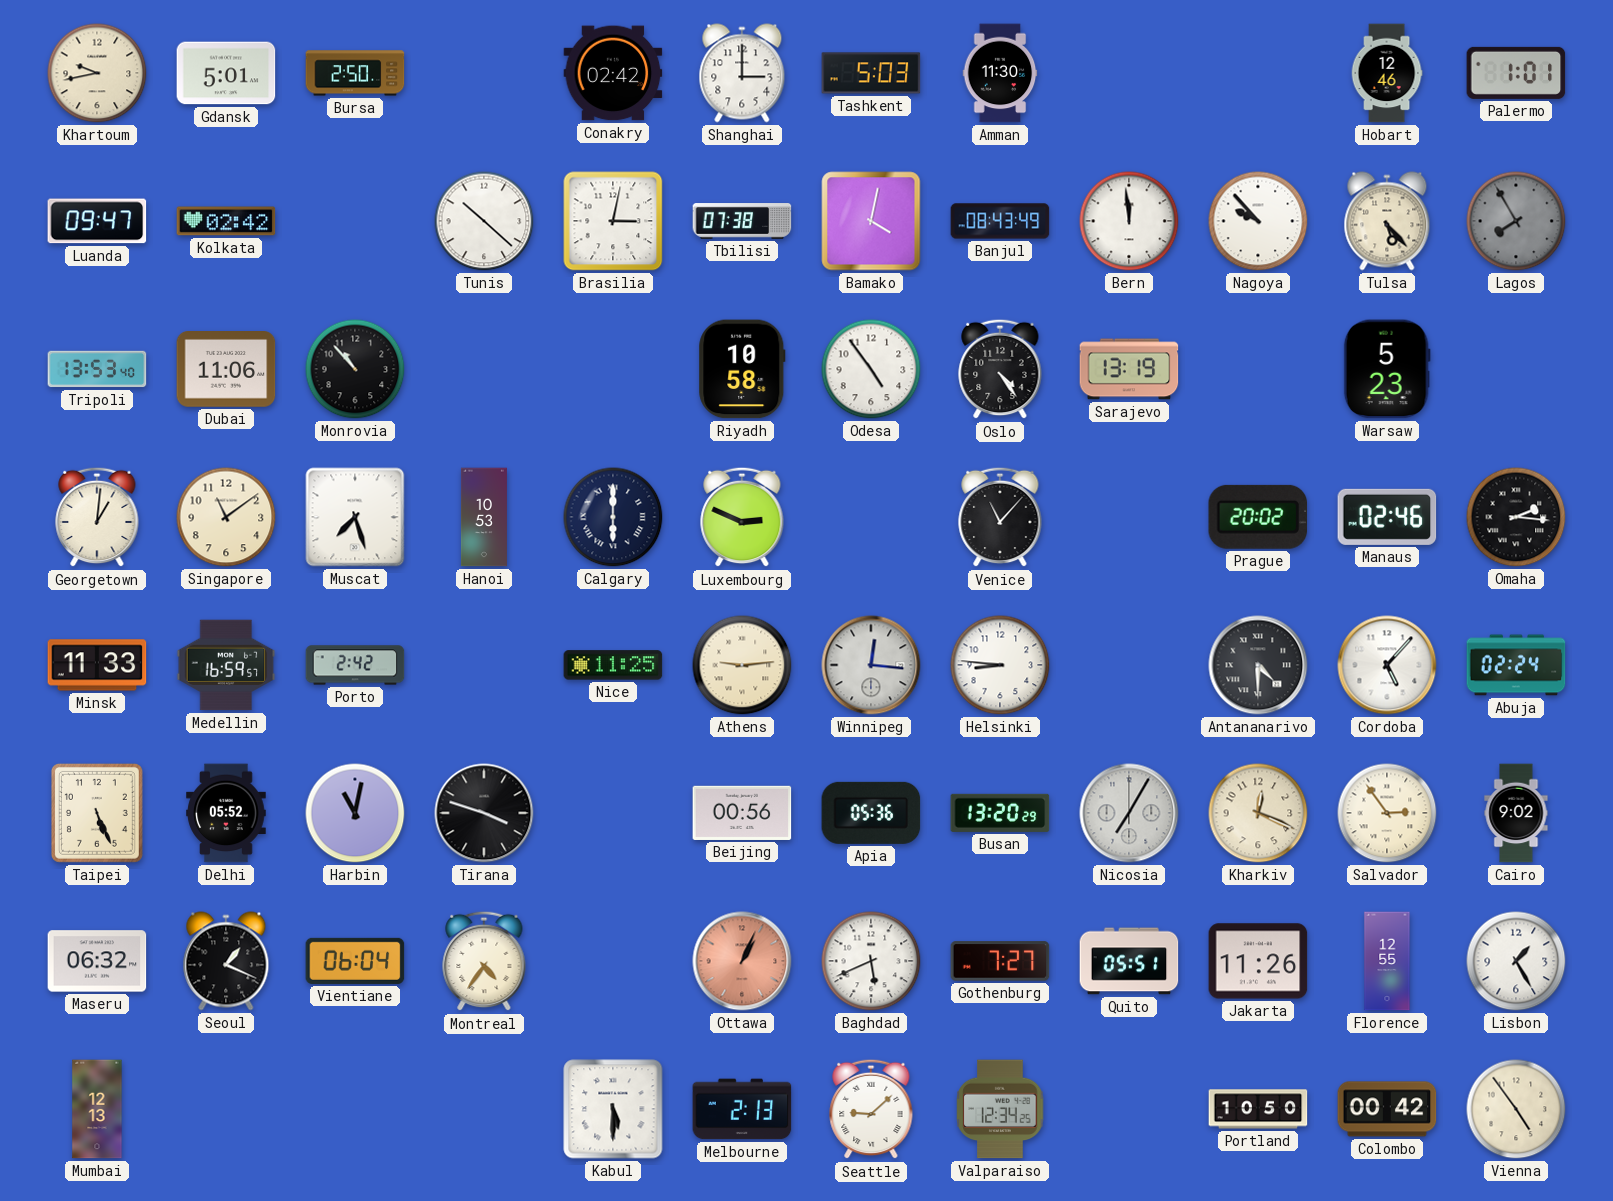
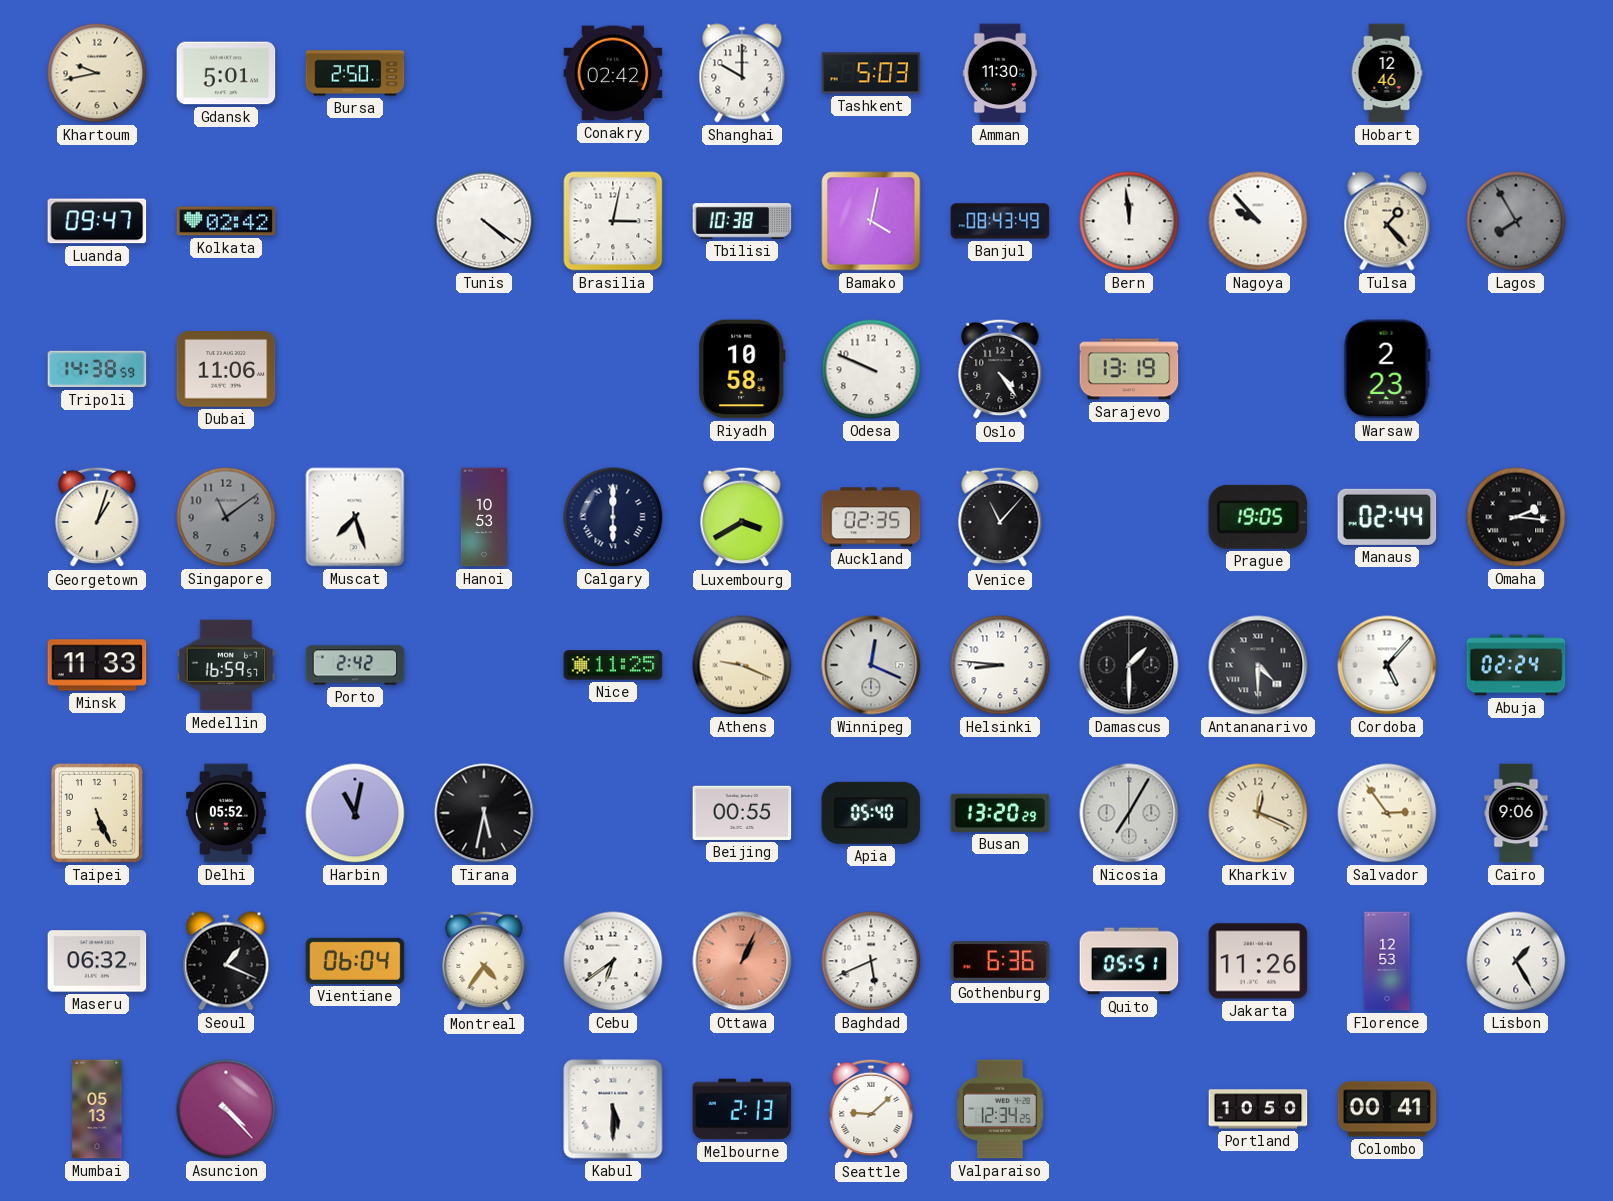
Shanghai: 3:00 -> 10:00
Palermo: 1:01 -> none
Tunis: 10:22 -> 4:21
Tbilisi: 07:38 -> 10:38
Tulsa: 5:23 -> 1:23
Tripoli: 13:53 -> 14:38
Monrovia: 10:53 -> none
Odesa: 4:54 -> 9:49
Warsaw: 5:23 -> 2:23
Georgetown: 1:01 -> 1:03
Singapore dial: cream -> grey
Luxembourg: 2:49 -> 3:40
Auckland: none -> 02:35
Prague: 20:02 -> 19:05
Manaus: 02:46 -> 02:44
Athens: 9:14 -> 9:19
Winnipeg: 12:16 -> 12:19
Damascus: none -> 1:30
Tirana: 3:48 -> 5:32
Beijing: 00:56 -> 00:55
Apia: 05:36 -> 05:40
Cairo: 9:02 -> 9:06
Cebu: none -> 6:39
Gothenburg: 7:27 -> 6:36
Florence: 12:55 -> 12:53
Mumbai: 12:13 -> 05:13
Asuncion: none -> 4:23
Colombo: 00:42 -> 00:41
Vienna: 4:54 -> none
